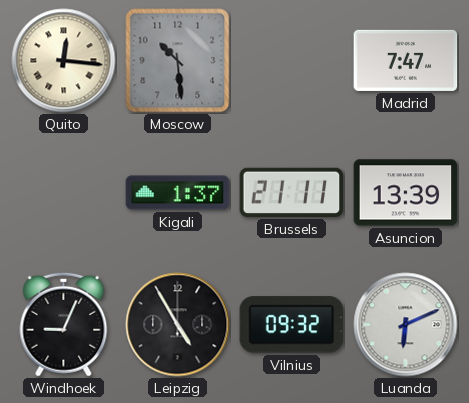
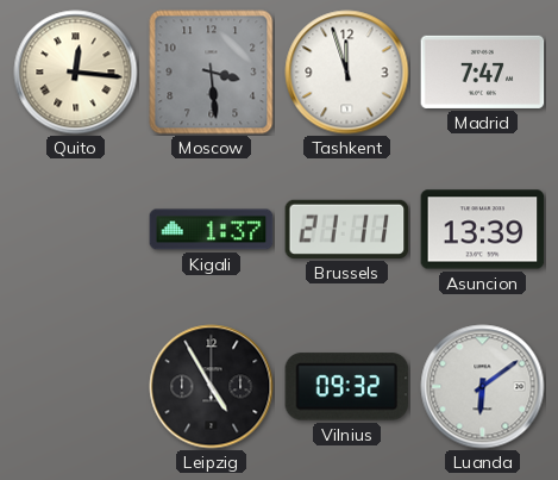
Moscow: 10:29 -> 3:29
Tashkent: none -> 11:57
Windhoek: 9:04 -> none
Luanda: 6:11 -> 6:09
